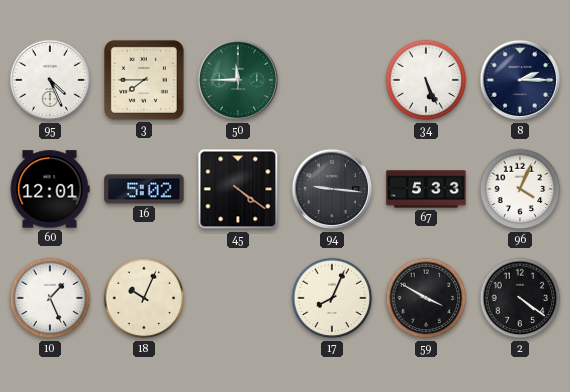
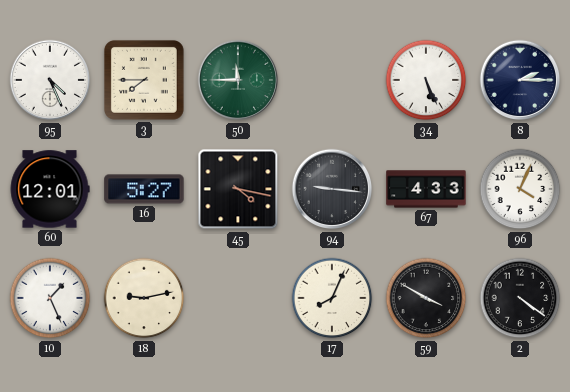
16: 5:02 -> 5:27
45: 4:21 -> 4:17
67: 5:33 -> 4:33
18: 10:04 -> 9:13
